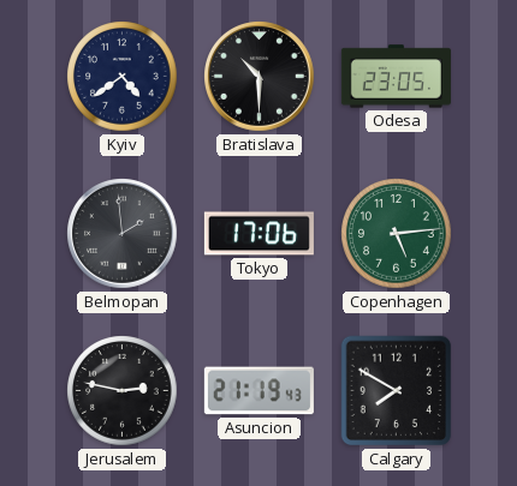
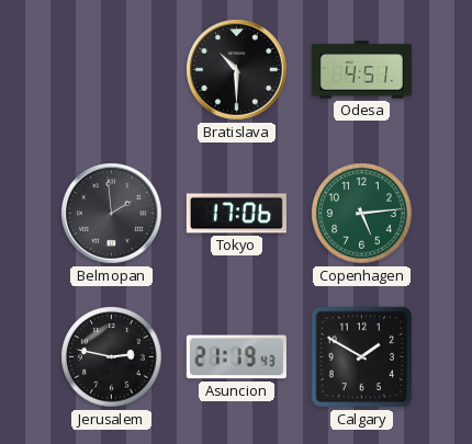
Kyiv: 4:39 -> none
Odesa: 23:05 -> 4:51
Calgary: 7:50 -> 1:50
